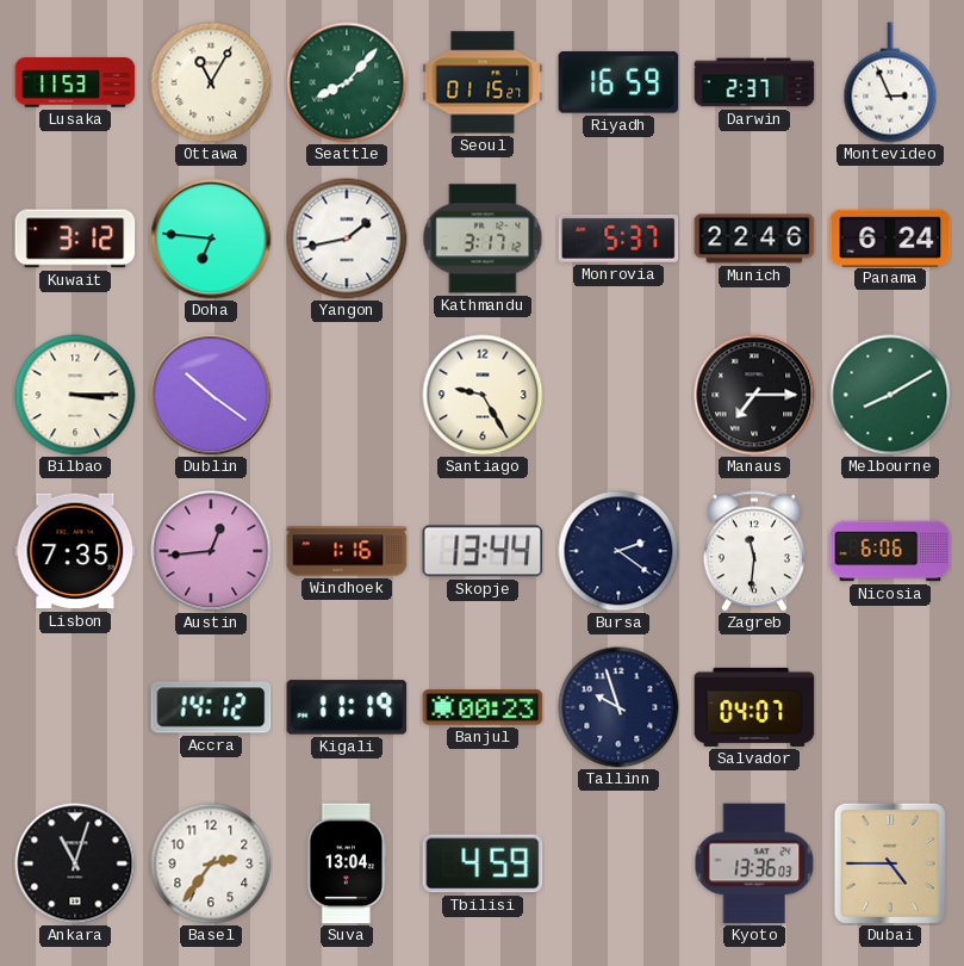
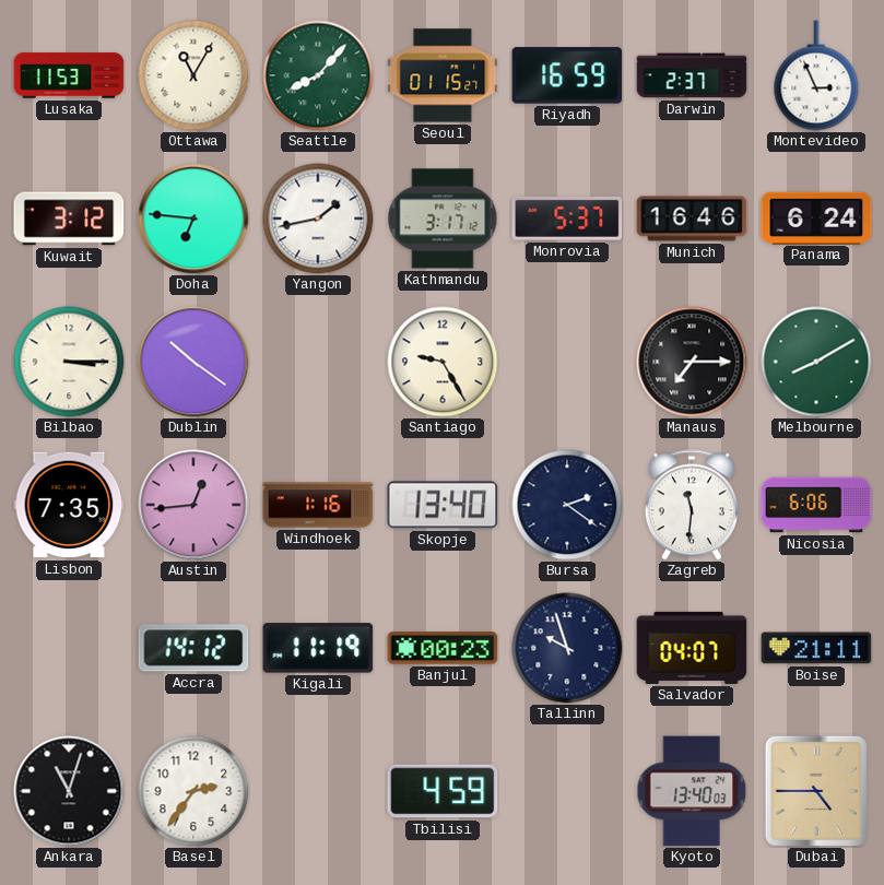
Munich: 22:46 -> 16:46
Skopje: 13:44 -> 13:40
Boise: none -> 21:11
Suva: 13:04 -> none
Kyoto: 13:36 -> 13:40
